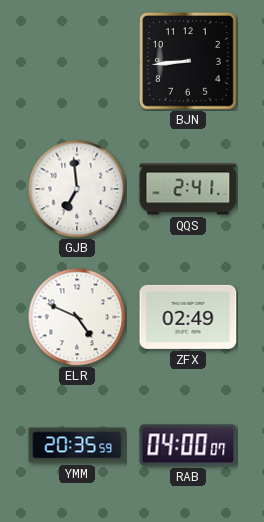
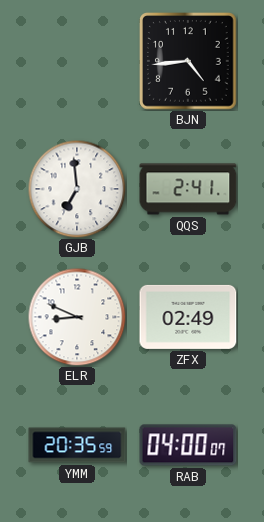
BJN: 8:44 -> 4:44
ELR: 4:49 -> 8:49
